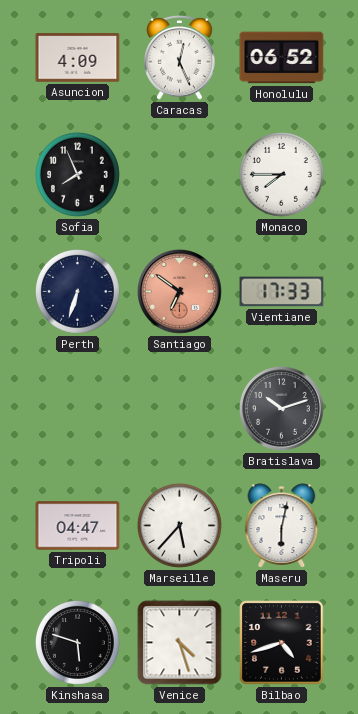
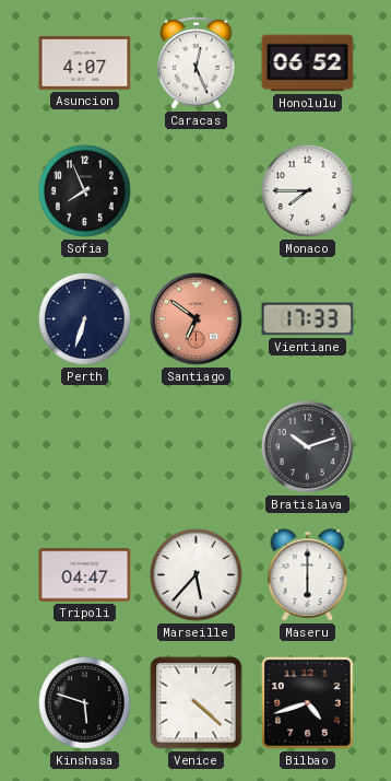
Asuncion: 4:09 -> 4:07
Maseru: 6:02 -> 6:00
Venice: 4:27 -> 4:22
